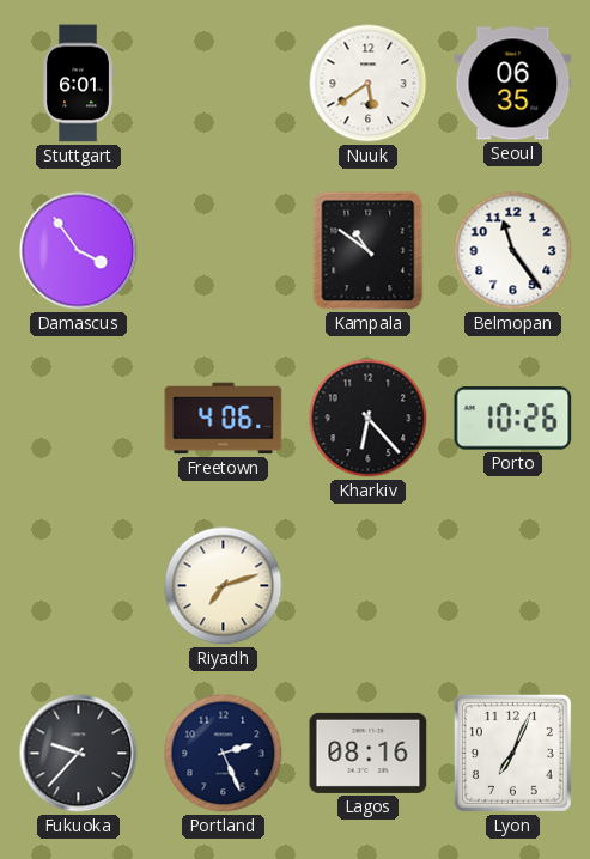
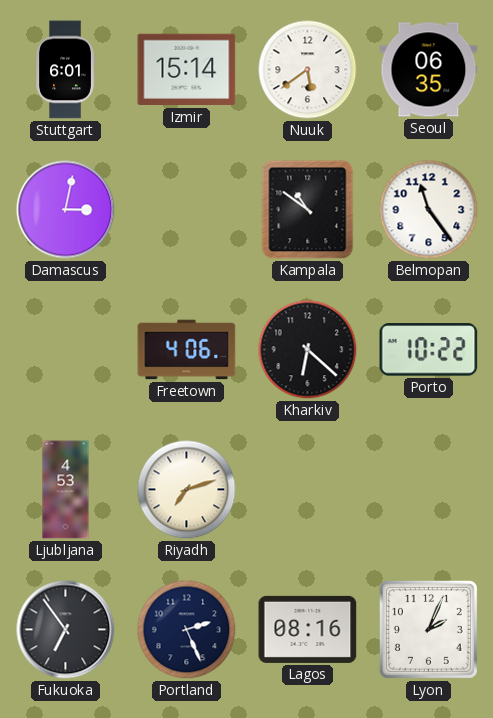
Izmir: none -> 15:14
Damascus: 3:54 -> 3:02
Kharkiv: 6:23 -> 6:22
Porto: 10:26 -> 10:22
Ljubljana: none -> 4:53
Fukuoka: 9:37 -> 6:54
Lyon: 7:04 -> 2:04
